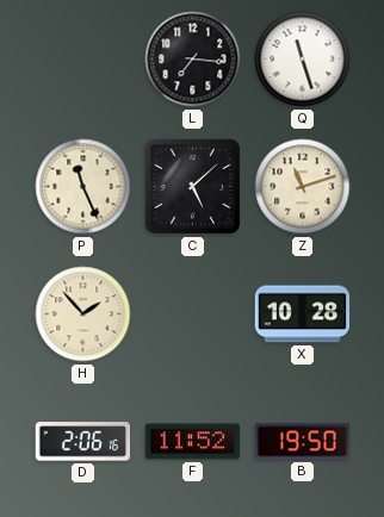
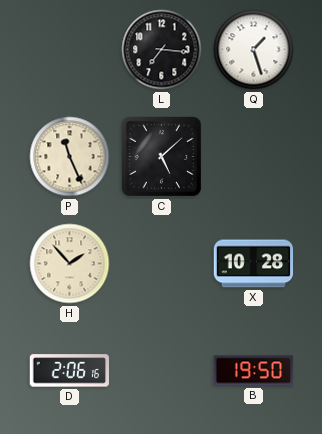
Q: 11:27 -> 1:27
Z: 11:12 -> none
F: 11:52 -> none
